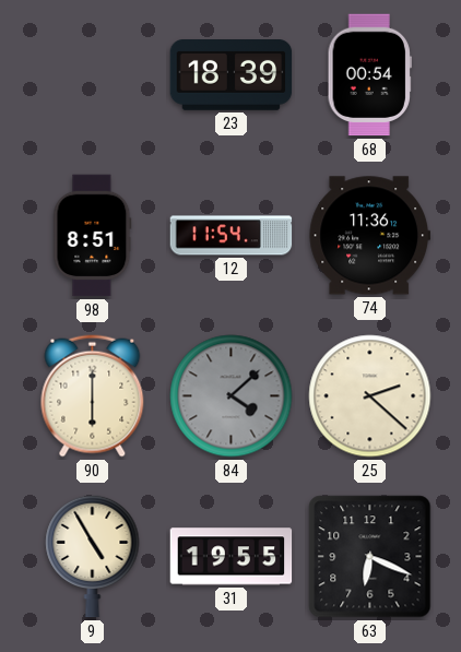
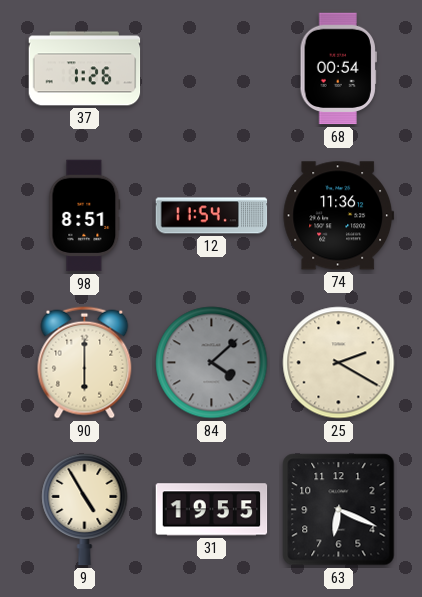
37: none -> 1:26
23: 18:39 -> none
25: 2:22 -> 2:20
